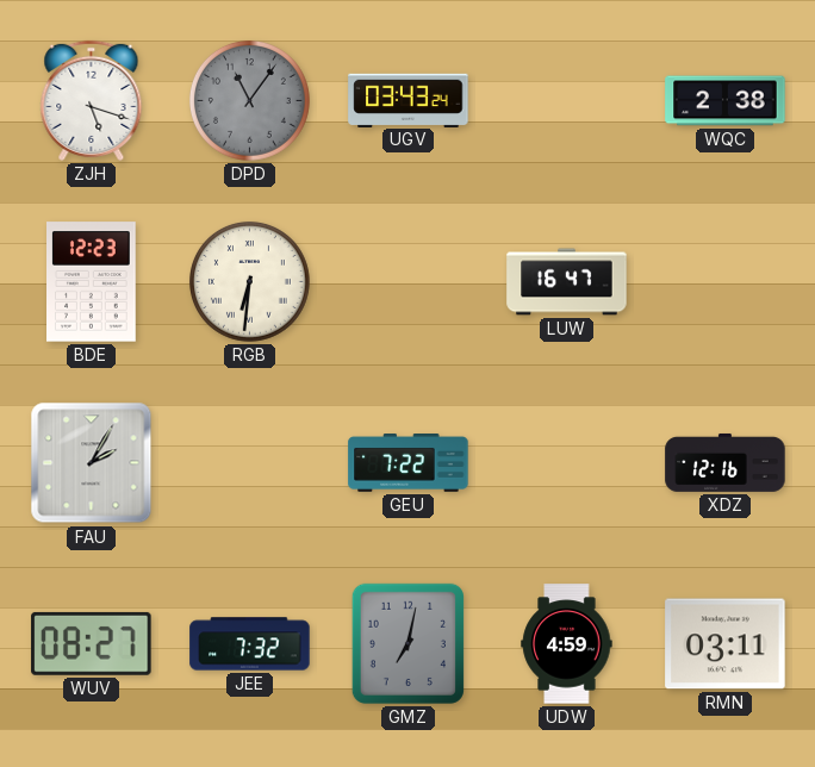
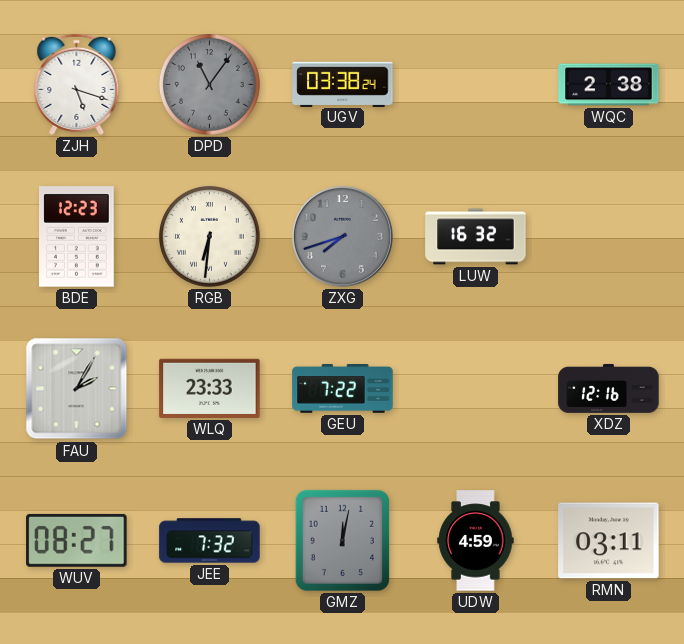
UGV: 03:43 -> 03:38
ZXG: none -> 7:42
LUW: 16:47 -> 16:32
WLQ: none -> 23:33
GMZ: 7:02 -> 12:02
